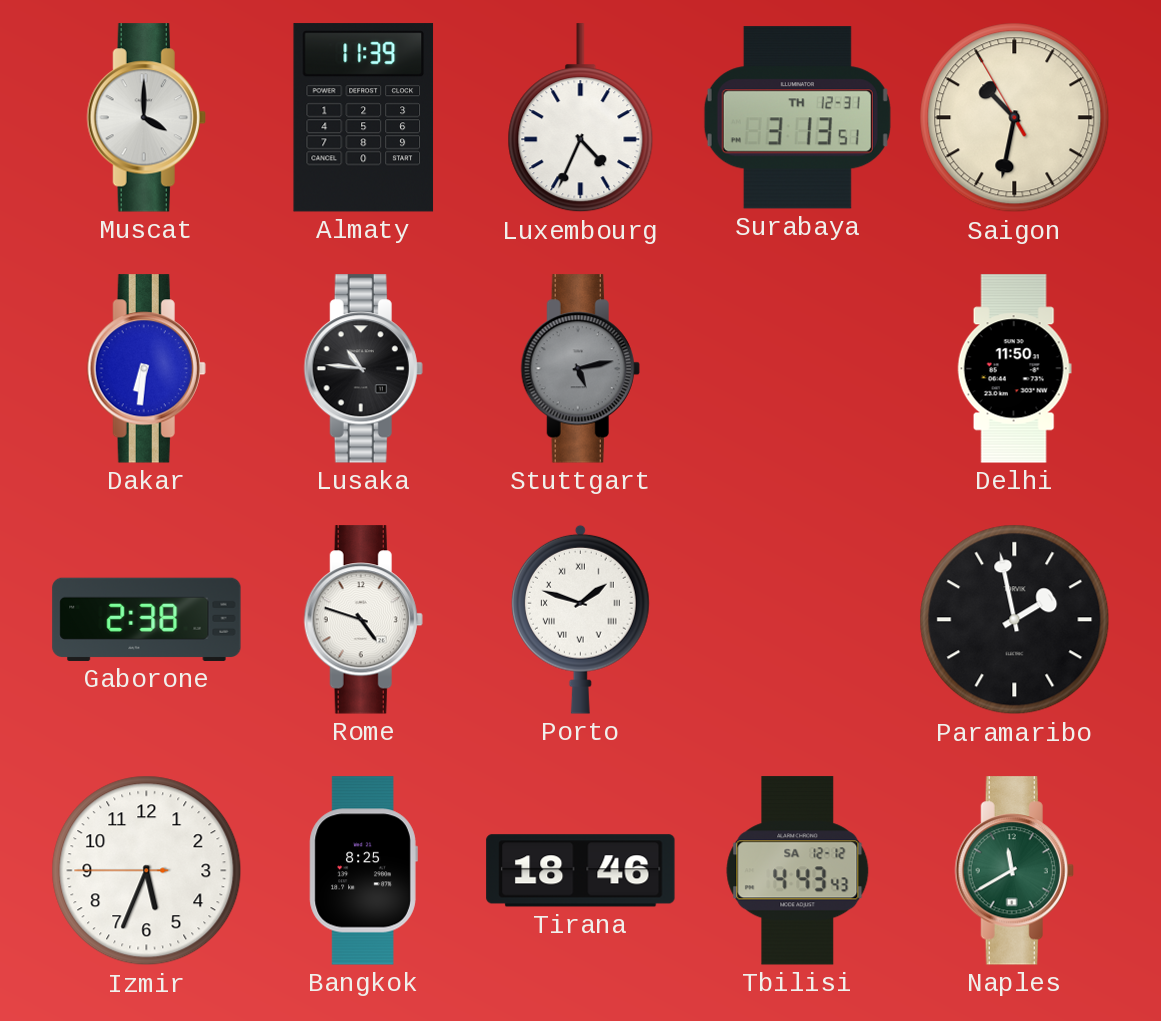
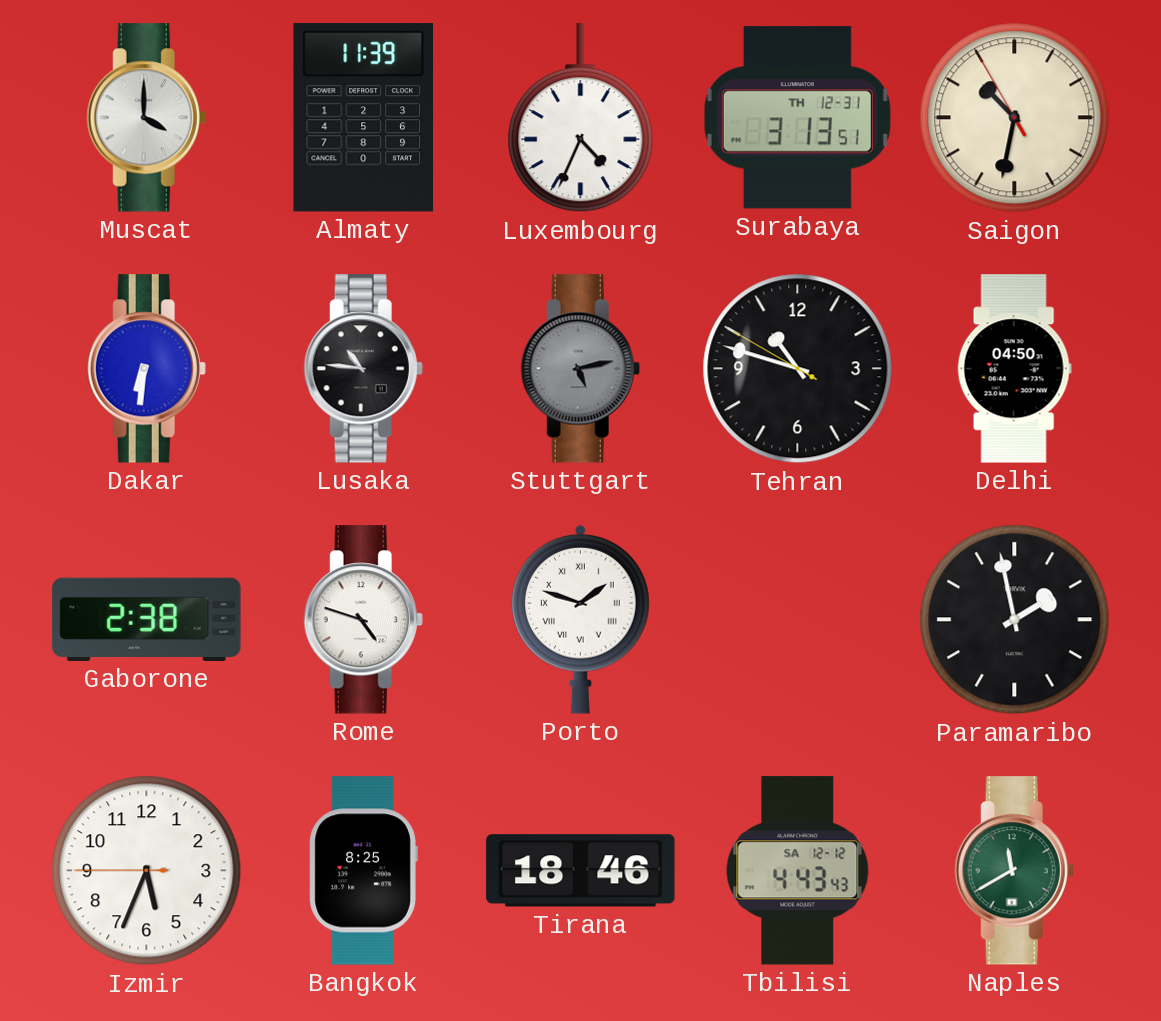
Tehran: none -> 10:47
Delhi: 11:50 -> 04:50
